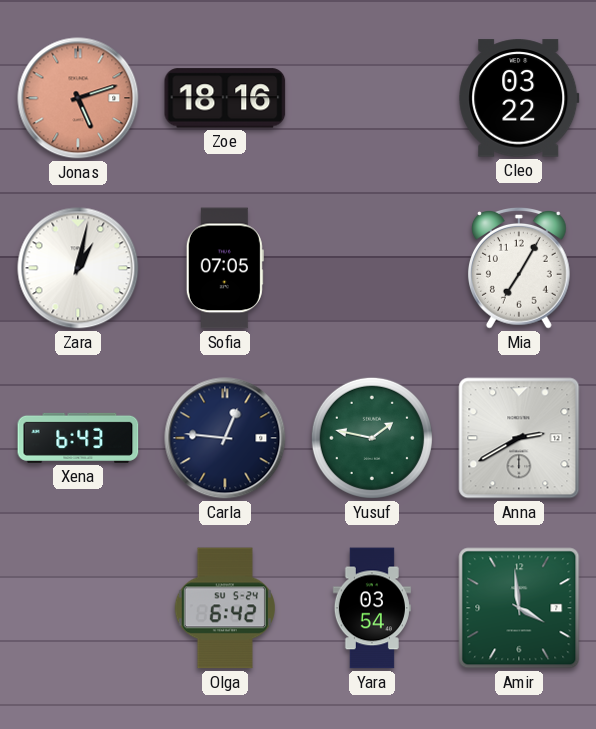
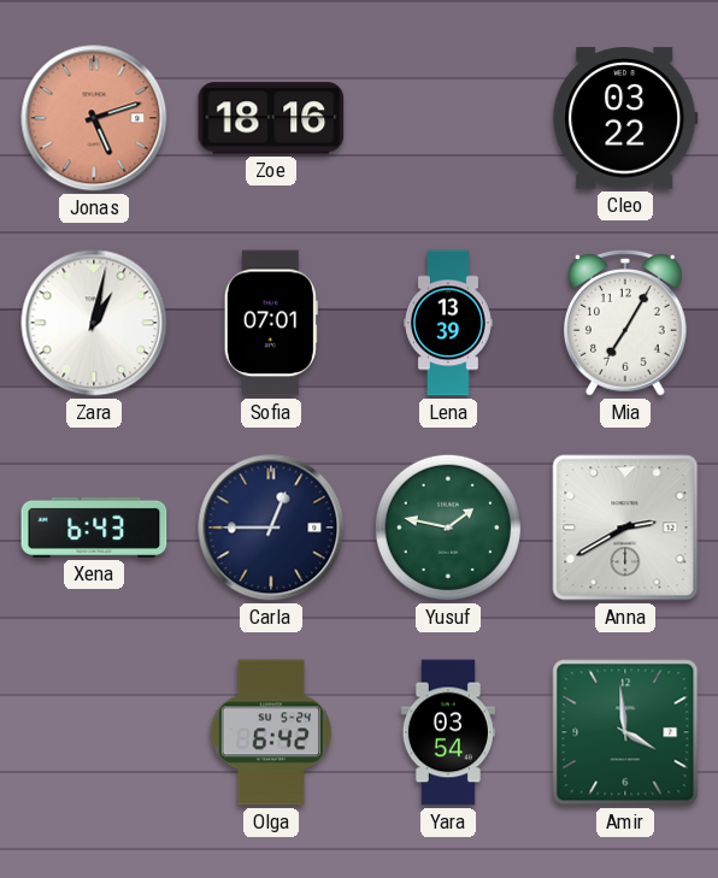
Sofia: 07:05 -> 07:01
Lena: none -> 13:39
Carla: 12:46 -> 12:45
